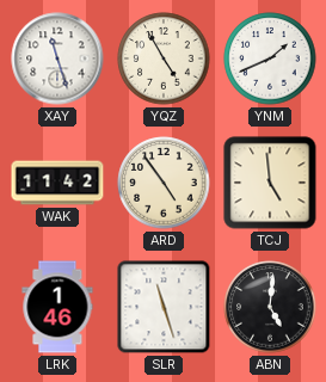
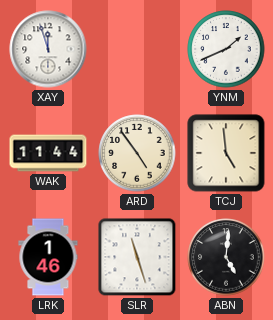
XAY: 11:27 -> 11:57
YQZ: 4:55 -> none
WAK: 11:42 -> 11:44
